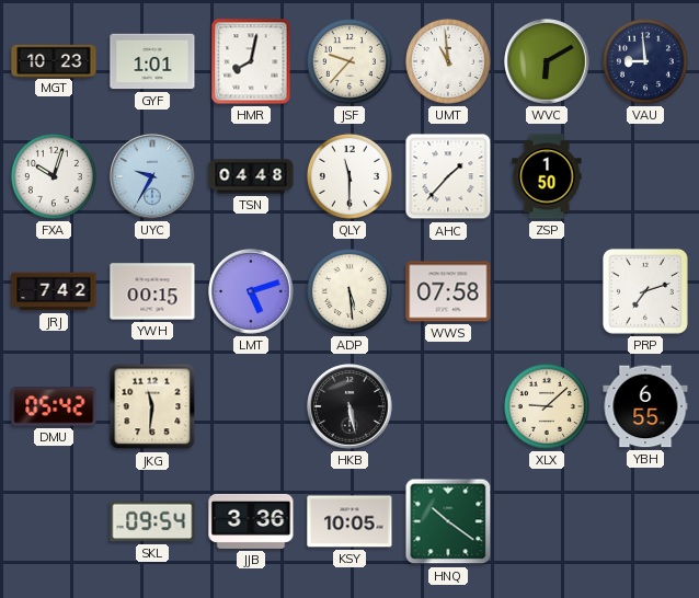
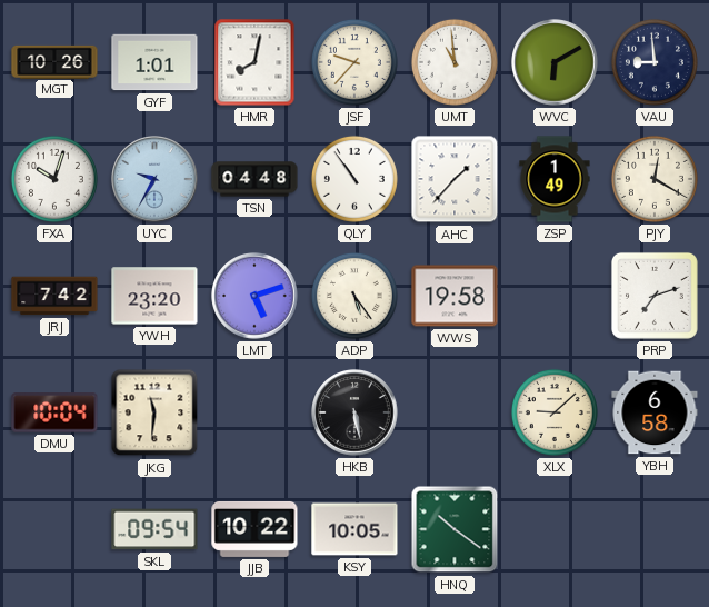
MGT: 10:23 -> 10:26
QLY: 11:30 -> 10:54
ZSP: 1:50 -> 1:49
PJY: none -> 12:20
YWH: 00:15 -> 23:20
ADP: 5:29 -> 5:24
WWS: 07:58 -> 19:58
DMU: 05:42 -> 10:04
YBH: 6:55 -> 6:58
JJB: 3:36 -> 10:22
